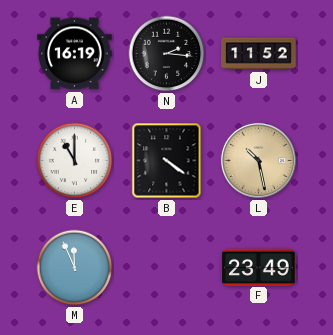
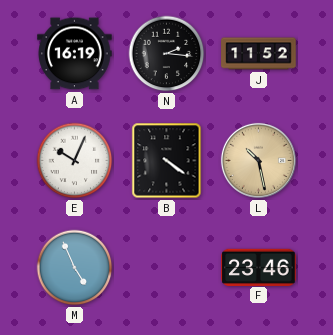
E: 11:00 -> 10:04
M: 11:56 -> 4:56
F: 23:49 -> 23:46
